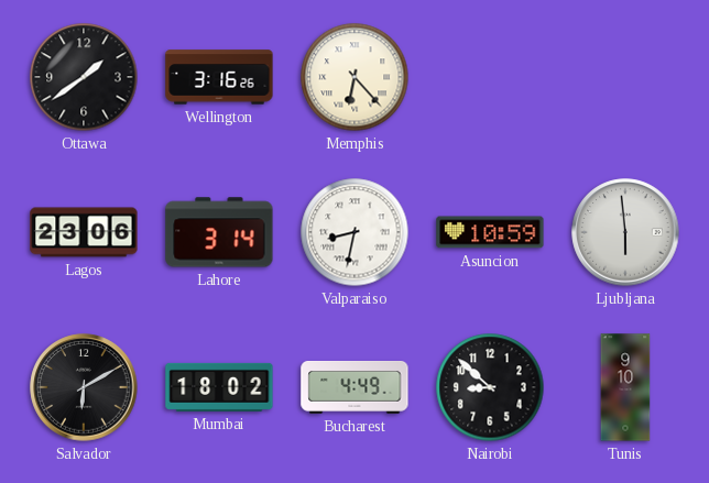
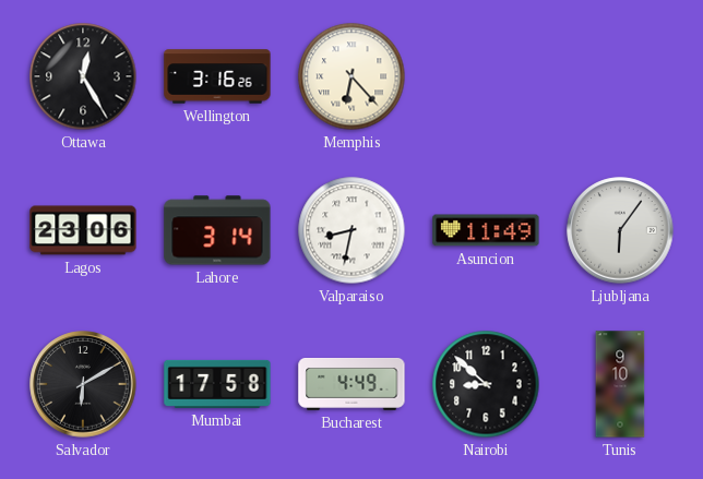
Ottawa: 1:39 -> 12:25
Asuncion: 10:59 -> 11:49
Ljubljana: 5:59 -> 6:06
Mumbai: 18:02 -> 17:58
